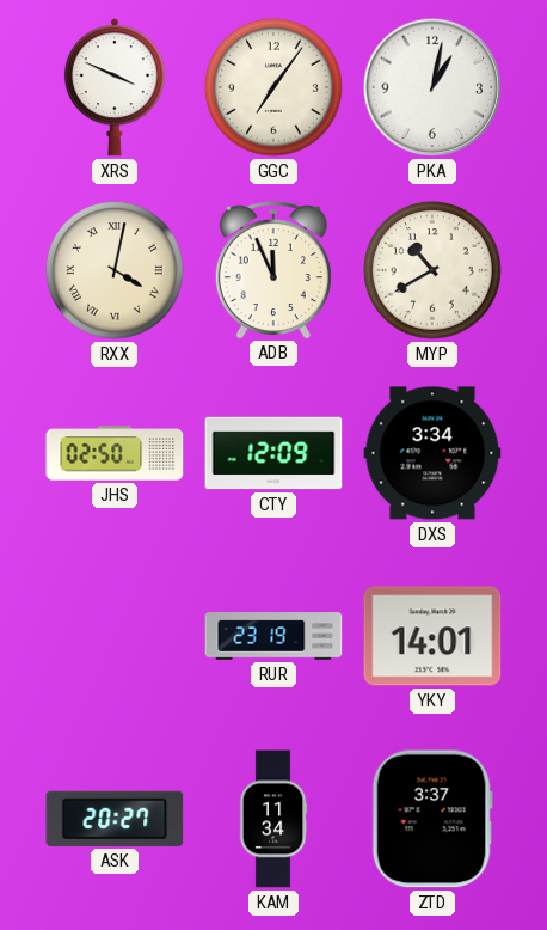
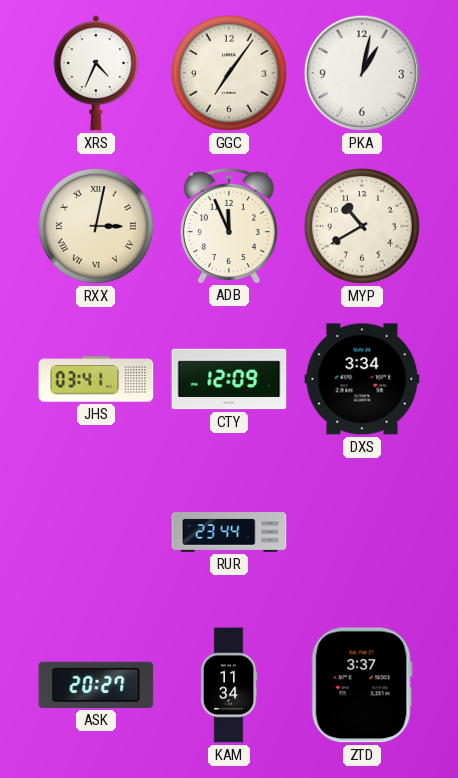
XRS: 3:49 -> 4:34
RXX: 4:02 -> 3:02
JHS: 02:50 -> 03:41
RUR: 23:19 -> 23:44
YKY: 14:01 -> none
